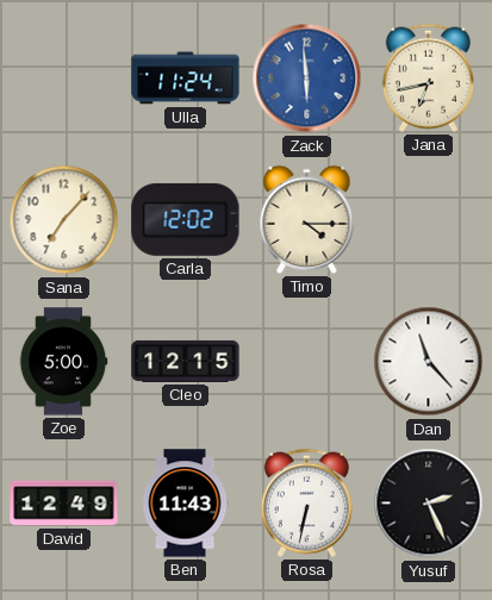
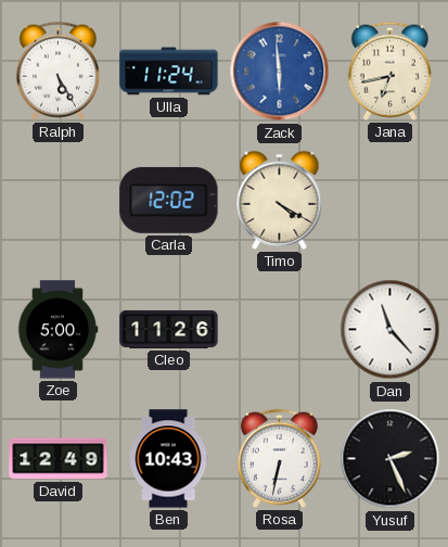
Ralph: none -> 5:25
Sana: 7:07 -> none
Timo: 4:15 -> 4:20
Cleo: 12:15 -> 11:26
Ben: 11:43 -> 10:43
